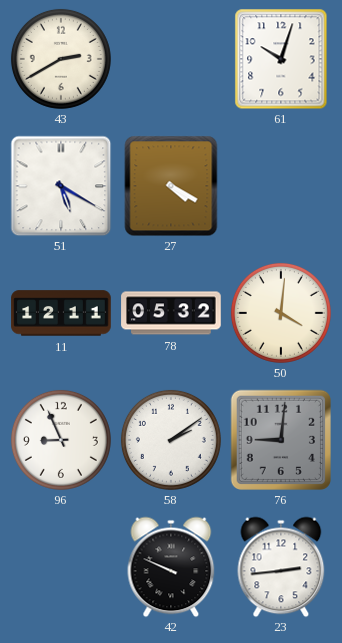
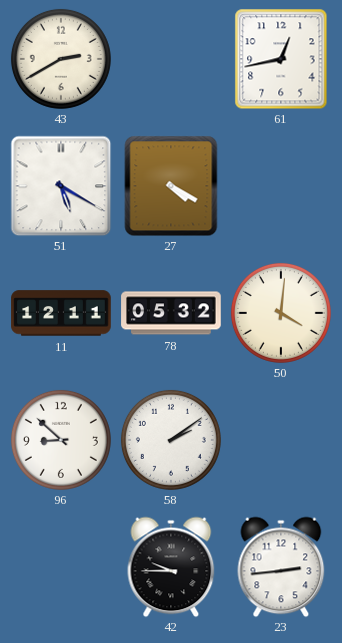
61: 10:03 -> 12:43
96: 8:56 -> 8:52
76: 9:01 -> none
42: 9:49 -> 9:45
